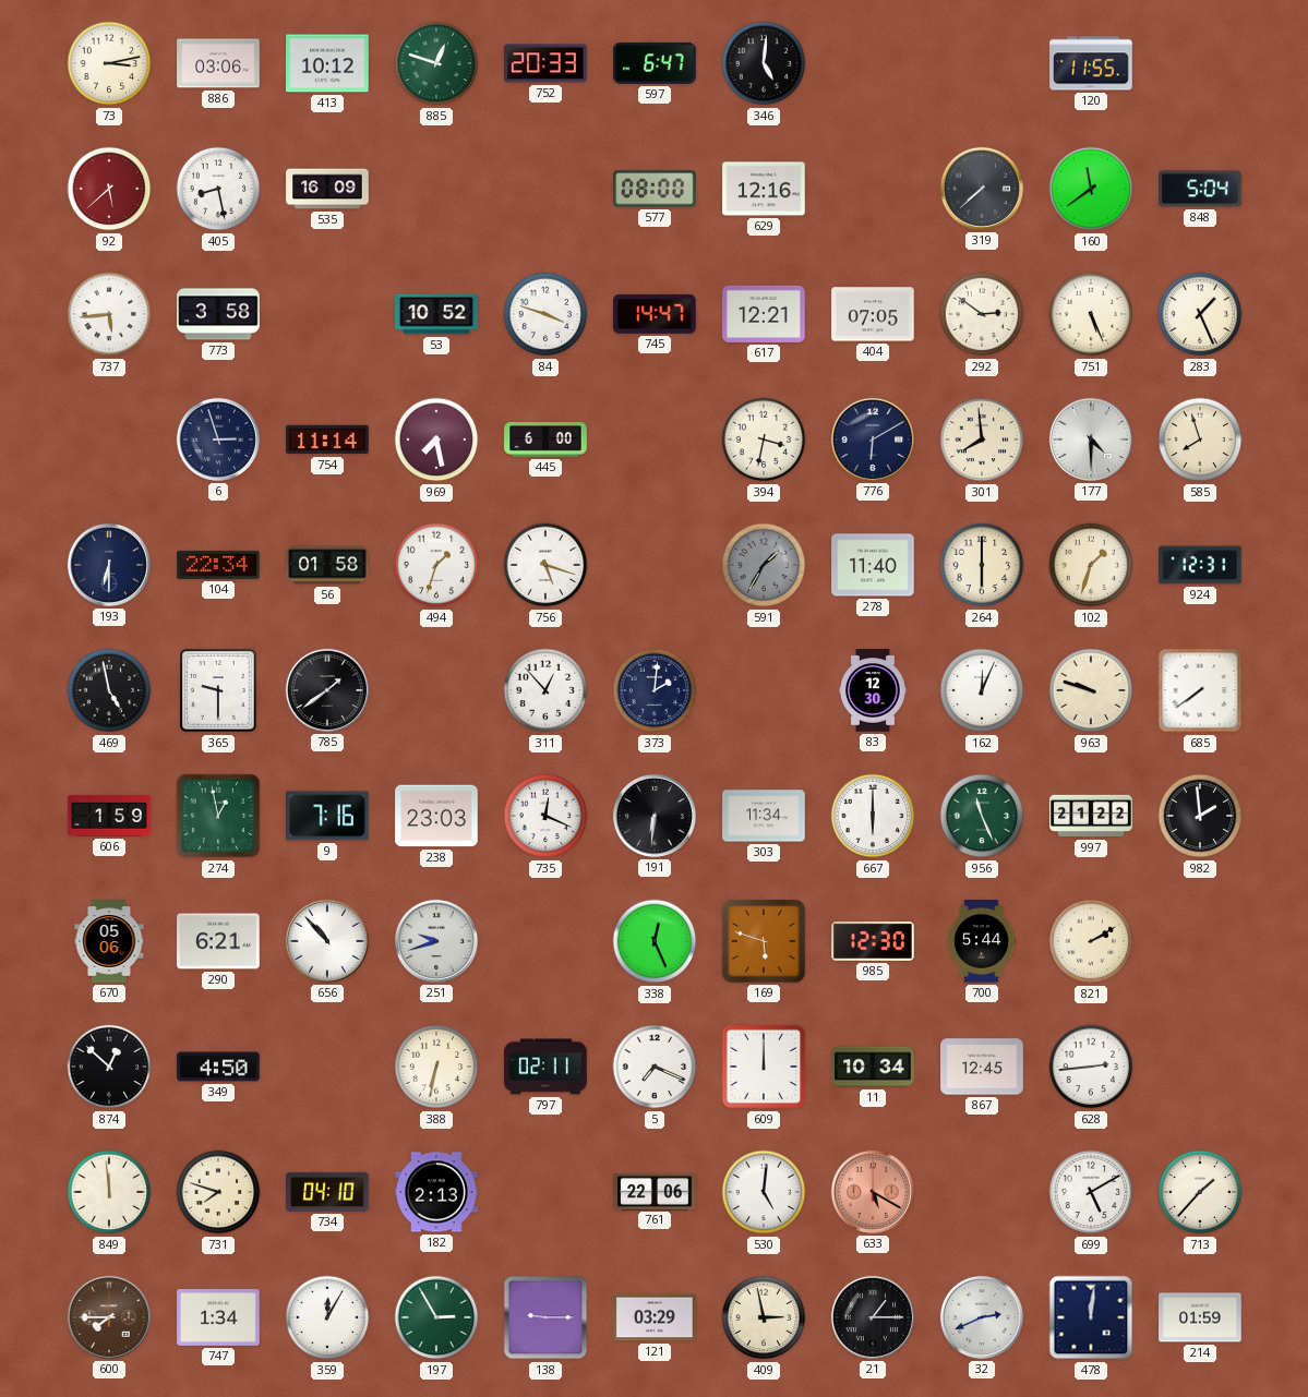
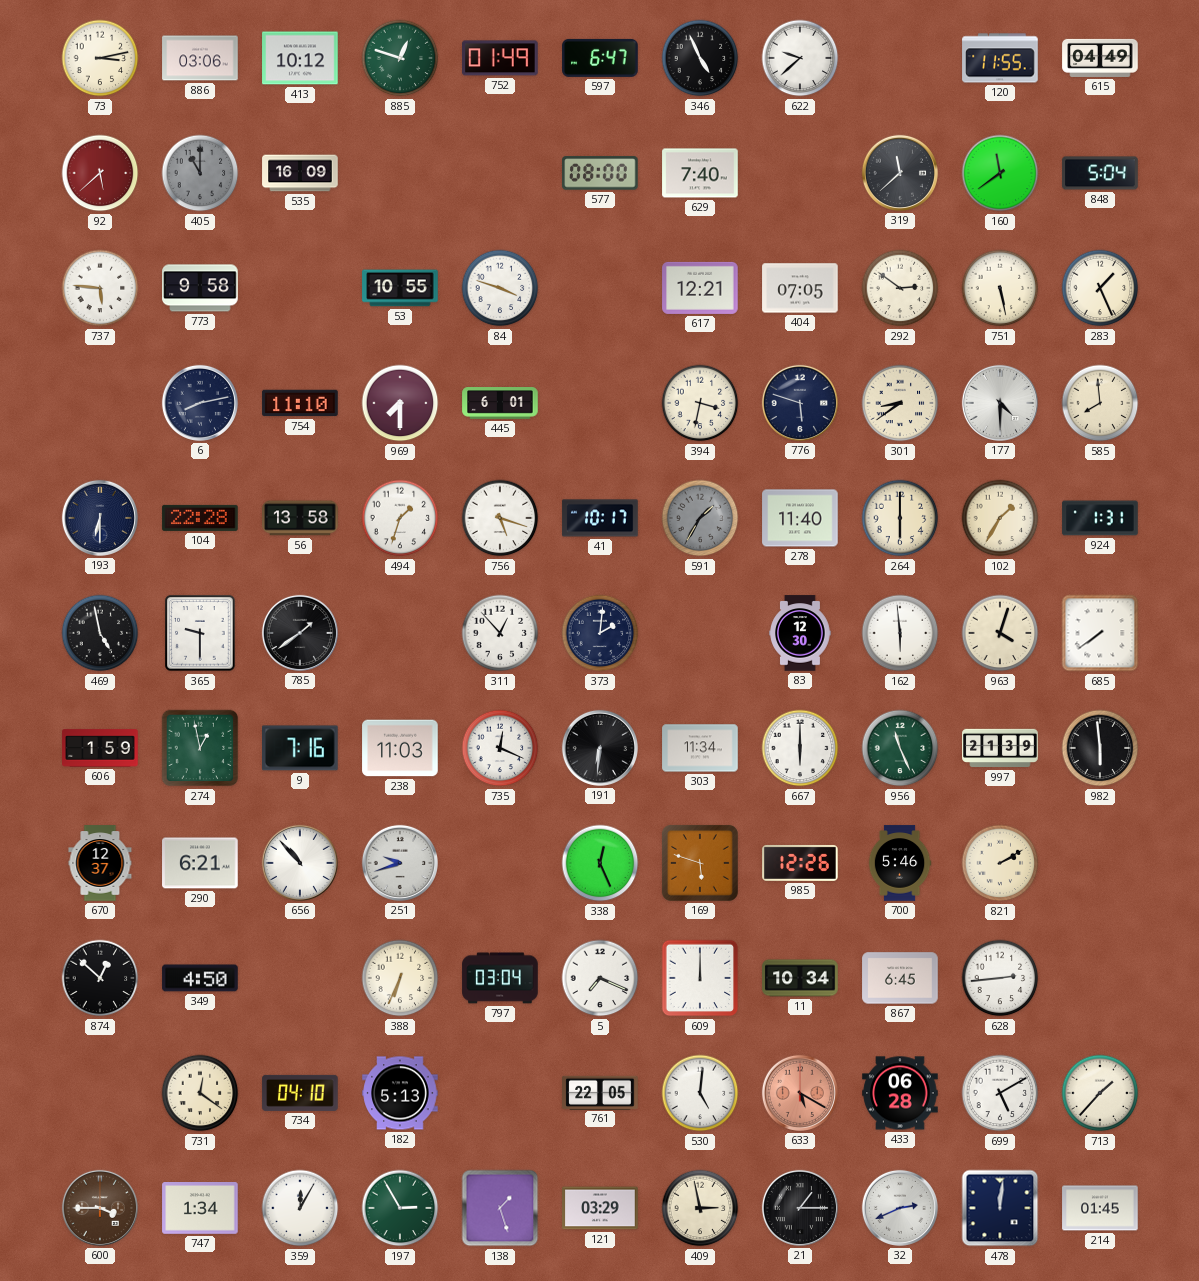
752: 20:33 -> 01:49
346: 5:01 -> 4:56
622: none -> 9:38
615: none -> 04:49
405: 8:28 -> 11:00
405 dial: white -> grey
629: 12:16 -> 7:40
319: 7:38 -> 11:38
737: 5:44 -> 5:46
773: 3:58 -> 9:58
53: 10:52 -> 10:55
745: 14:47 -> none
751: 5:26 -> 5:28
6: 2:57 -> 8:13
754: 11:14 -> 11:10
969: 7:28 -> 7:30
445: 6:00 -> 6:01
776: 6:10 -> 5:48
301: 7:59 -> 8:39
585: 7:57 -> 7:59
104: 22:34 -> 22:28
56: 01:58 -> 13:58
41: none -> 10:17
102: 1:33 -> 1:35
924: 12:31 -> 1:31
162: 12:04 -> 5:59
963: 9:48 -> 4:03
238: 23:03 -> 11:03
997: 21:22 -> 21:39
982: 1:59 -> 5:59
670: 05:06 -> 12:37
985: 12:30 -> 12:26
700: 5:44 -> 5:46
388: 6:32 -> 6:34
797: 02:11 -> 03:04
867: 12:45 -> 6:45
849: 11:59 -> none
731: 7:48 -> 12:21
182: 2:13 -> 5:13
761: 22:06 -> 22:05
433: none -> 06:28
600: 7:45 -> 3:45
138: 9:15 -> 1:27
214: 01:59 -> 01:45
